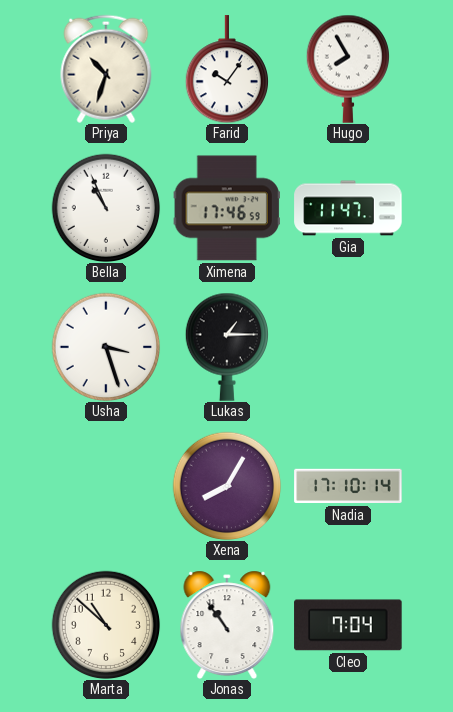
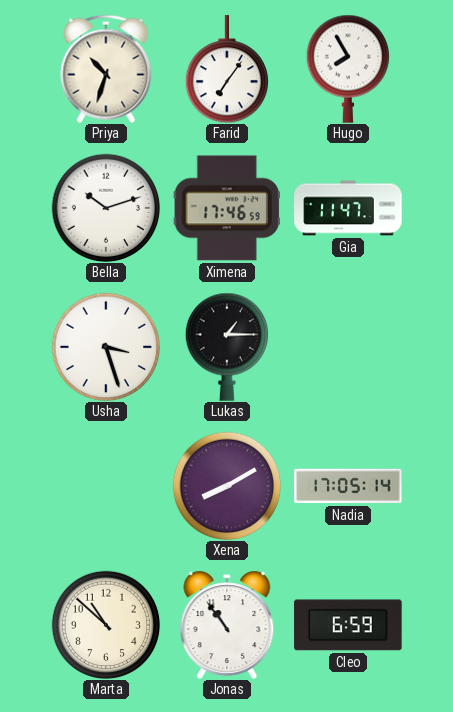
Farid: 10:06 -> 7:06
Bella: 10:56 -> 10:12
Xena: 8:05 -> 8:10
Nadia: 17:10 -> 17:05
Cleo: 7:04 -> 6:59
